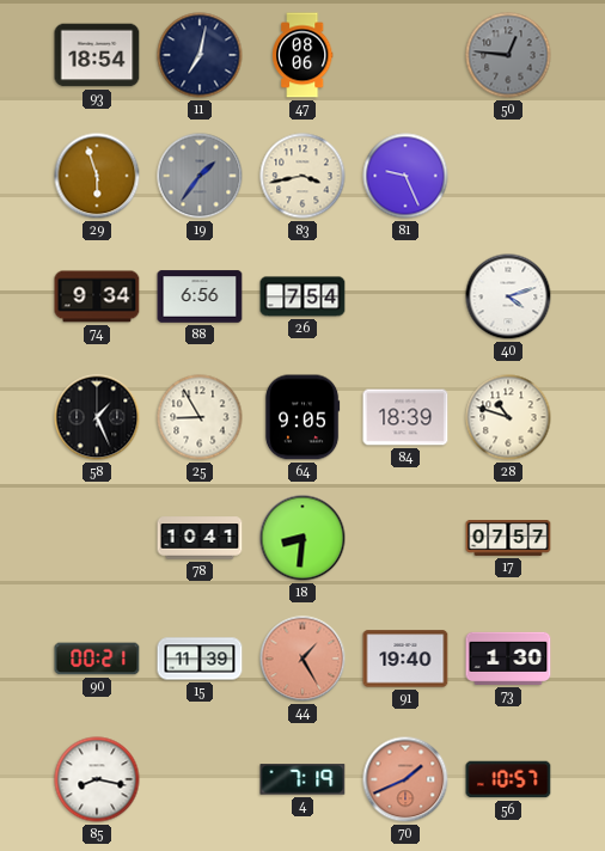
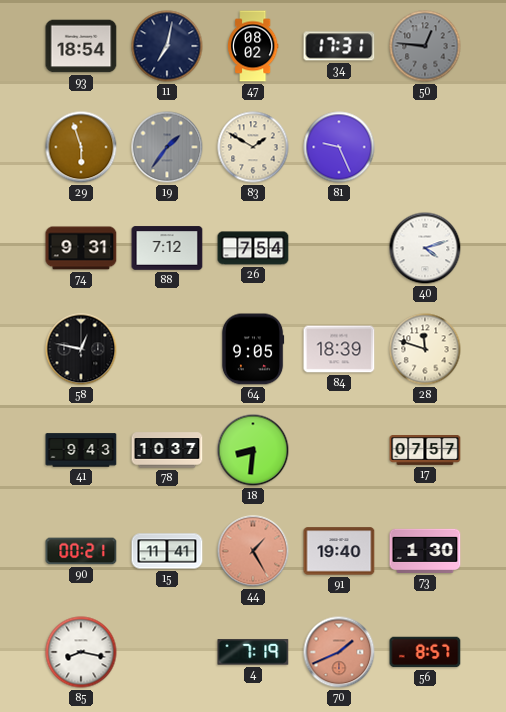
47: 08:06 -> 08:02
34: none -> 17:31
83: 3:43 -> 1:50
74: 9:34 -> 9:31
88: 6:56 -> 7:12
58: 1:26 -> 12:47
25: 8:55 -> none
28: 10:48 -> 11:48
41: none -> 9:43
78: 10:41 -> 10:37
15: 11:39 -> 11:41
56: 10:57 -> 8:57
